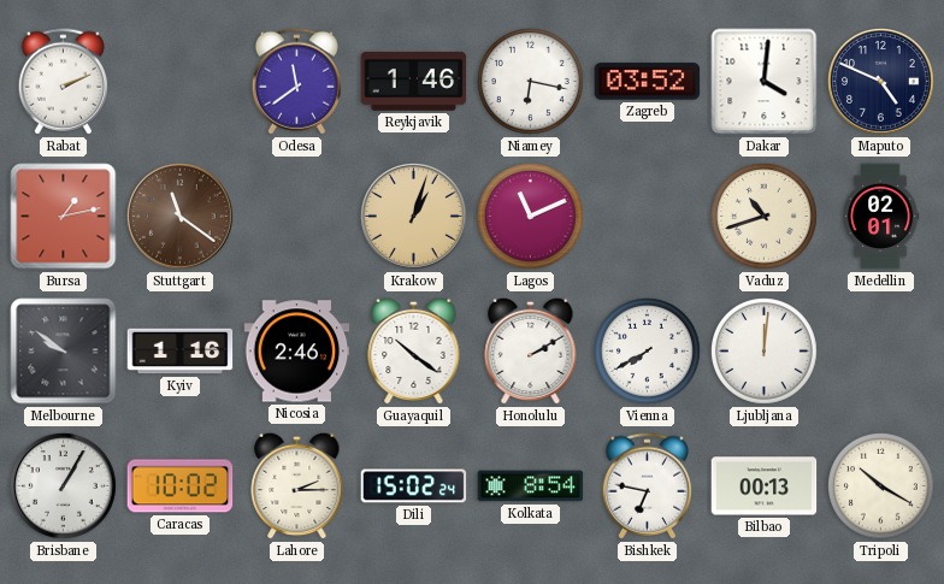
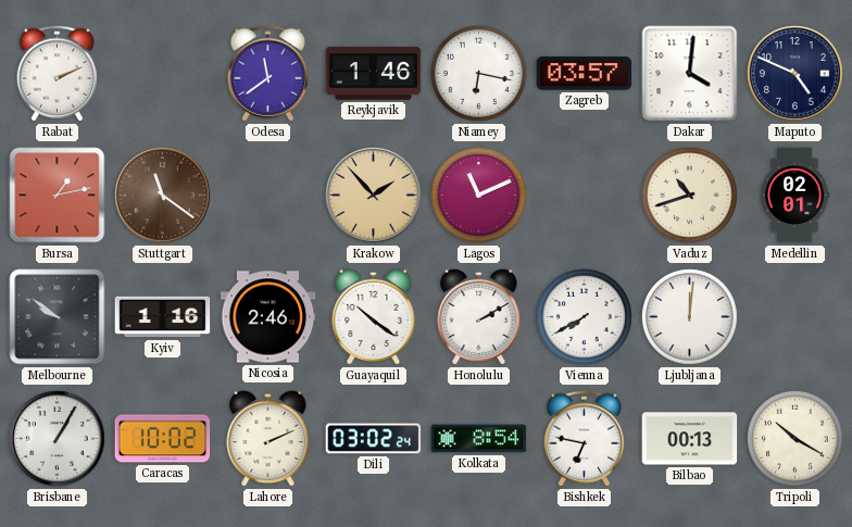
Zagreb: 03:52 -> 03:57
Krakow: 1:03 -> 1:53
Lahore: 2:15 -> 2:11
Dili: 15:02 -> 03:02
